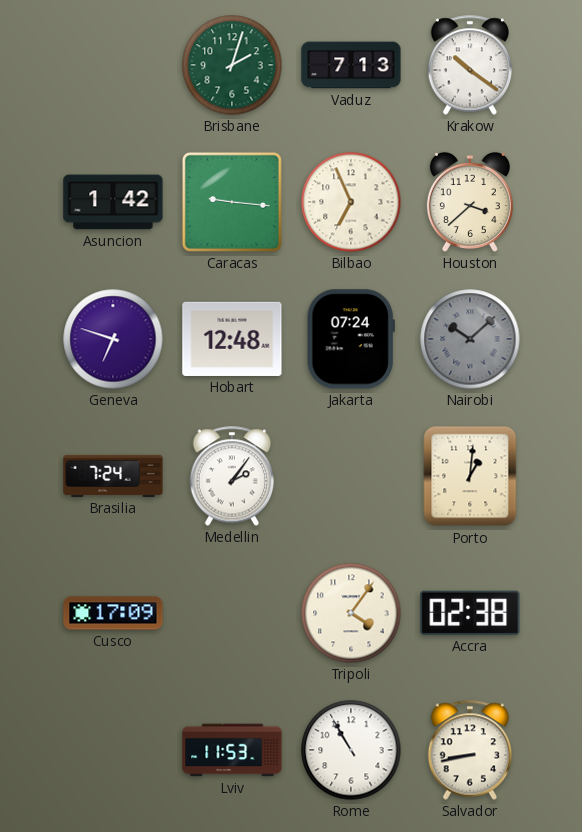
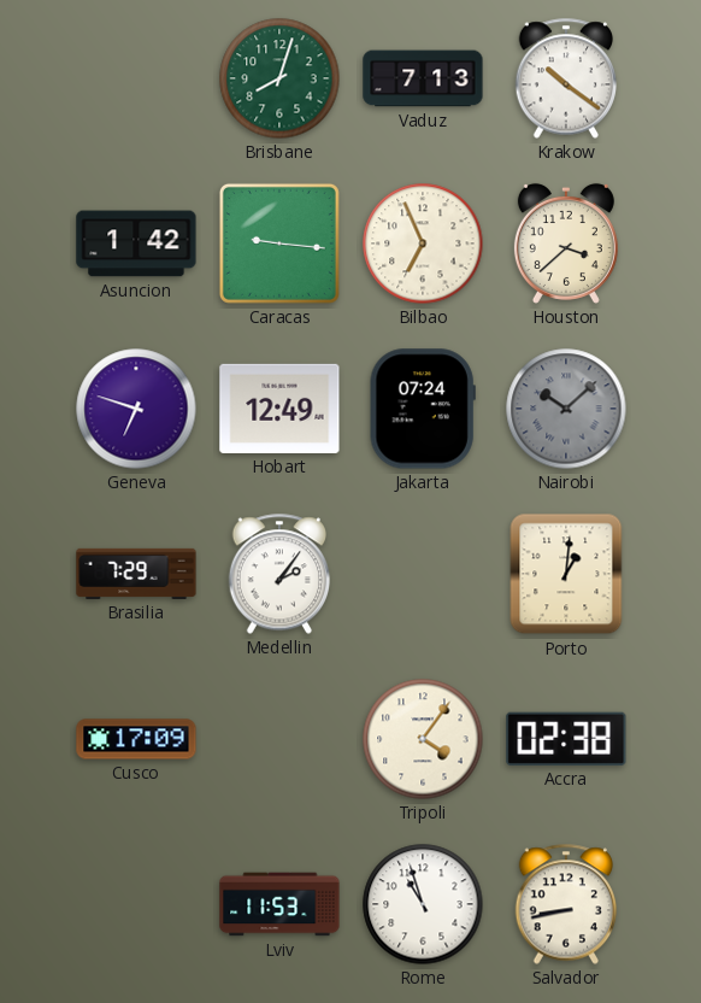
Brisbane: 2:03 -> 8:03
Hobart: 12:48 -> 12:49
Brasilia: 7:24 -> 7:29
Rome: 10:55 -> 10:57
